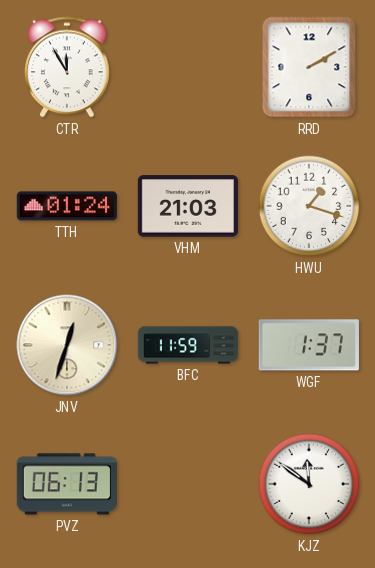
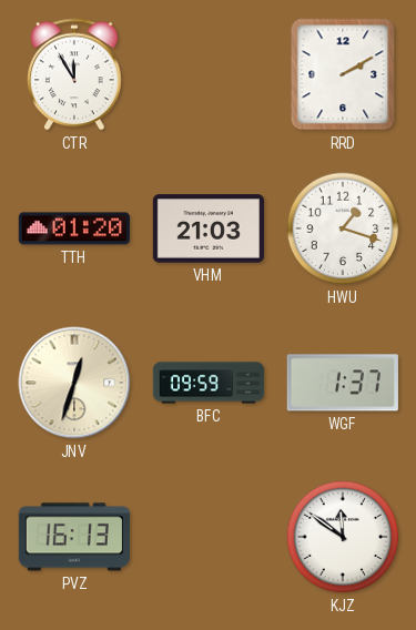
TTH: 01:24 -> 01:20
BFC: 11:59 -> 09:59
PVZ: 06:13 -> 16:13
